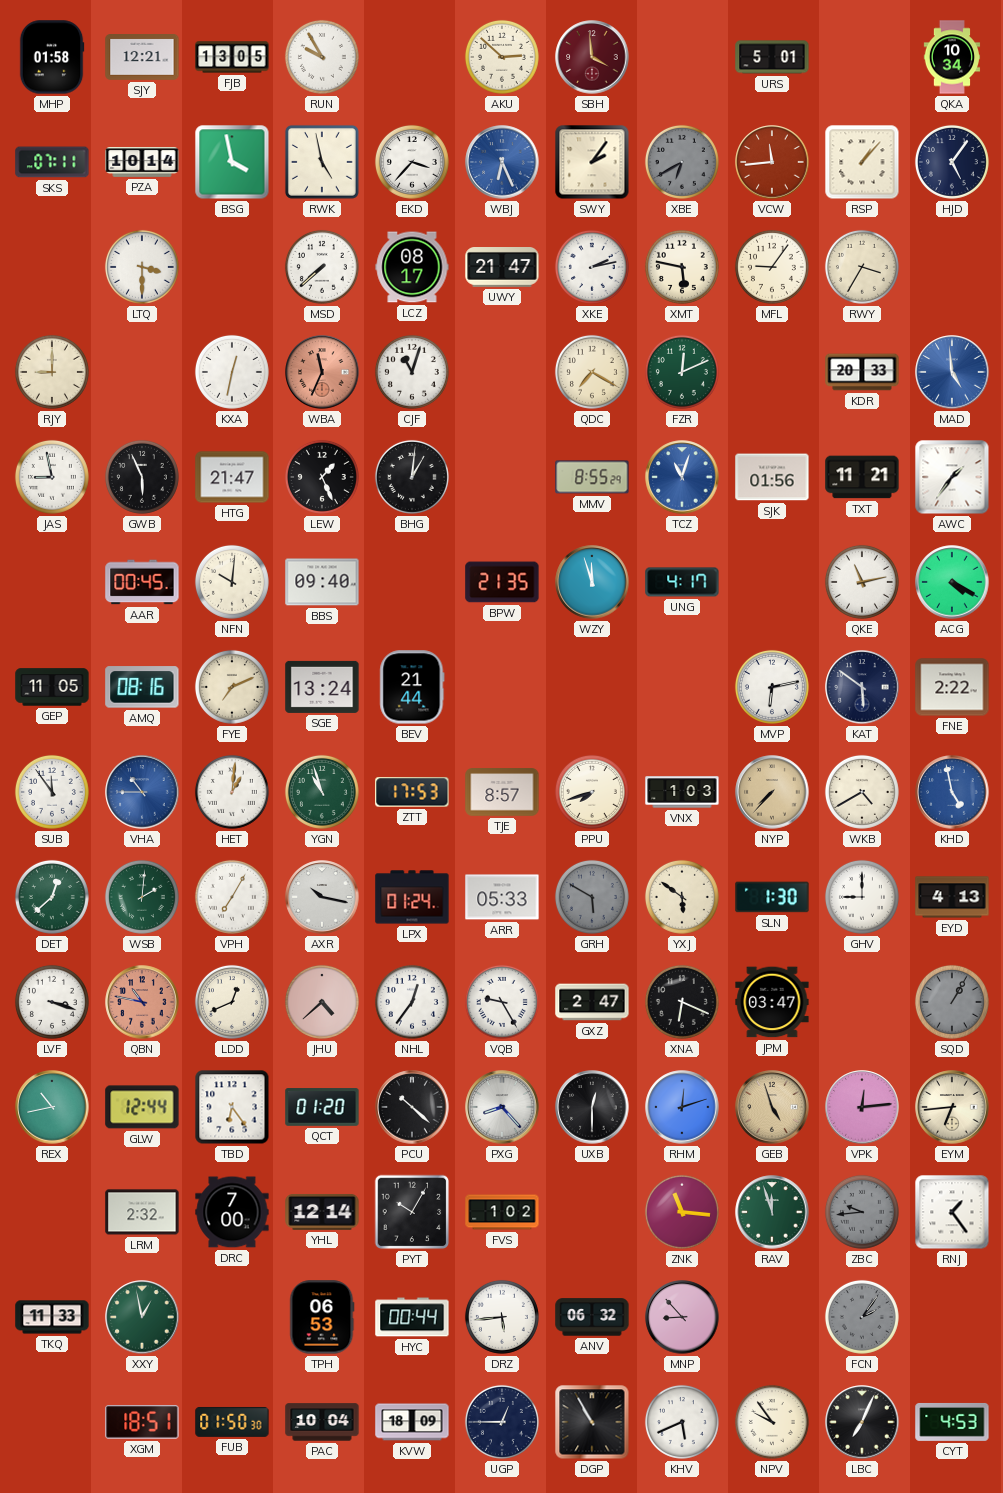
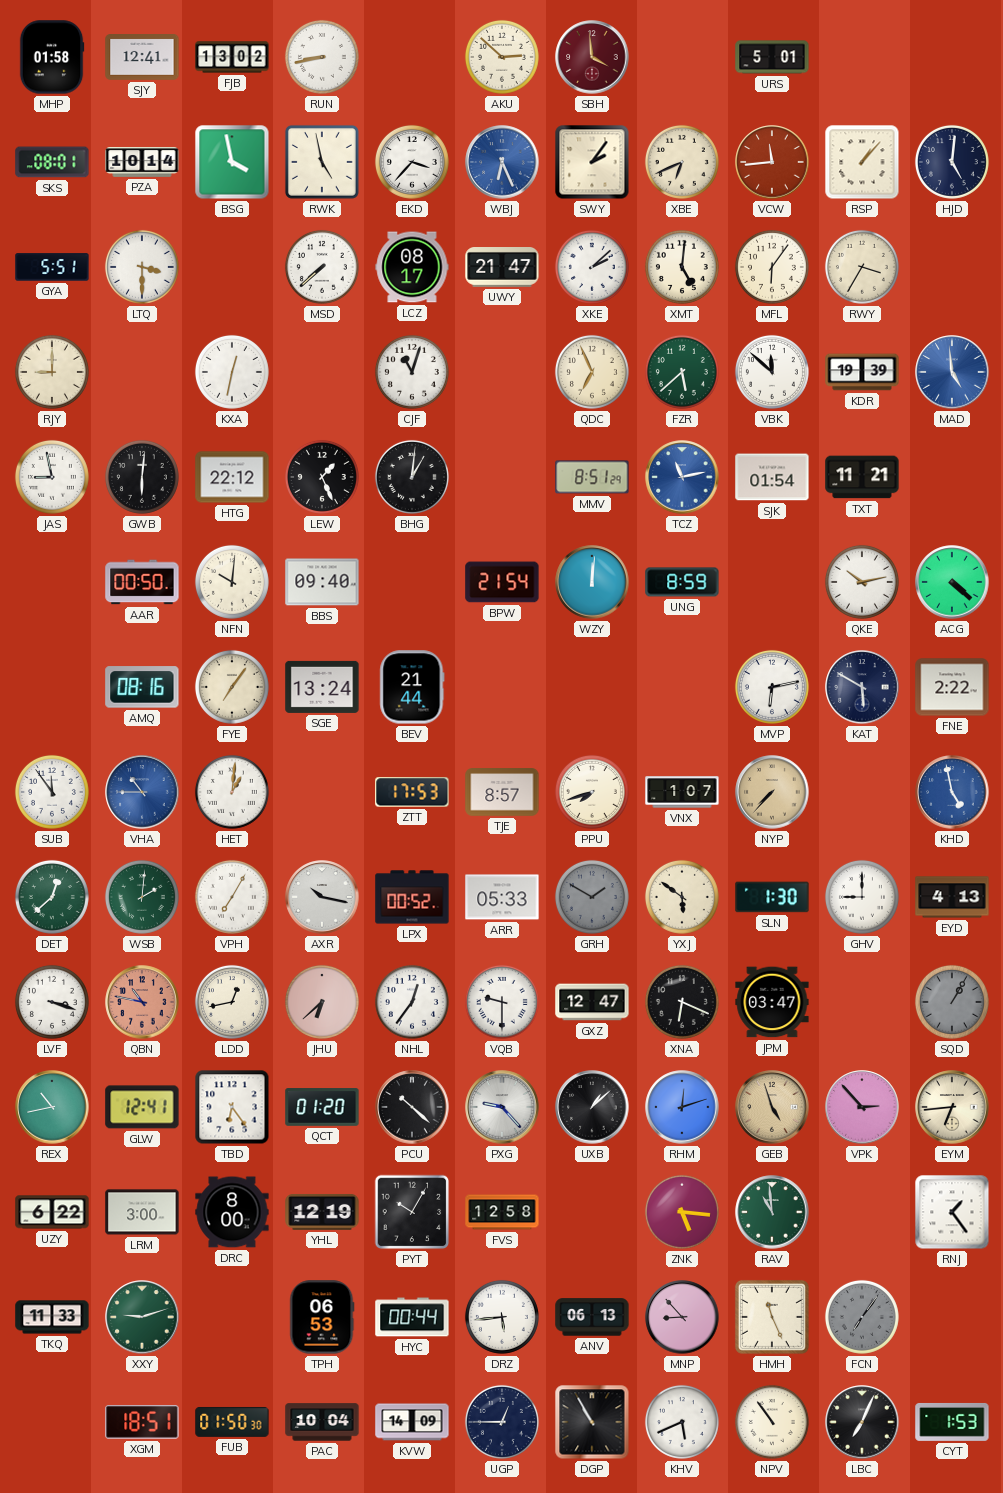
SJY: 12:21 -> 12:41
FJB: 13:05 -> 13:02
RUN: 9:55 -> 8:43
QKA: 10:34 -> none
SKS: 07:11 -> 08:01
XBE: 6:40 -> 6:41
XBE dial: grey -> cream
HJD: 5:06 -> 5:01
GYA: none -> 5:51
XKE: 2:13 -> 2:08
XMT: 5:47 -> 5:01
MFL: 9:06 -> 6:06
WBA: 11:34 -> none
QDC: 7:20 -> 6:56
FZR: 12:11 -> 5:38
VBK: none -> 11:52
KDR: 20:33 -> 19:39
GWB: 5:56 -> 6:01
HTG: 21:47 -> 22:12
MMV: 8:55 -> 8:51
TCZ: 11:03 -> 11:13
SJK: 01:56 -> 01:54
AWC: 1:36 -> none
AAR: 00:45 -> 00:50
BPW: 21:35 -> 21:54
WZY: 11:57 -> 12:01
UNG: 4:17 -> 8:59
QKE: 11:13 -> 10:13
ACG: 4:20 -> 4:22
GEP: 11:05 -> none
FYE: 7:11 -> 7:06
KAT: 5:51 -> 5:50
YGN: 10:57 -> none
VNX: 1:03 -> 1:07
WKB: 4:40 -> none
LPX: 01:24 -> 00:52
GRH: 5:50 -> 1:50
LDD: 12:41 -> 12:43
JHU: 4:38 -> 6:38
VQB: 9:25 -> 9:30
GXZ: 2:47 -> 12:47
GLW: 12:44 -> 12:41
PXG: 8:23 -> 9:23
UXB: 12:30 -> 1:08
VPK: 12:14 -> 2:53
UZY: none -> 6:22
LRM: 2:32 -> 3:00
DRC: 7:00 -> 8:00
YHL: 12:14 -> 12:19
FVS: 1:02 -> 12:58
ZNK: 11:16 -> 5:16
RAV: 11:57 -> 10:59
ZBC: 9:44 -> none
XXY: 12:58 -> 9:12
ANV: 06:32 -> 06:13
HMH: none -> 11:26
FCN: 2:06 -> 7:06
KVW: 18:09 -> 14:09
NPV: 9:54 -> 10:54
CYT: 4:53 -> 1:53
